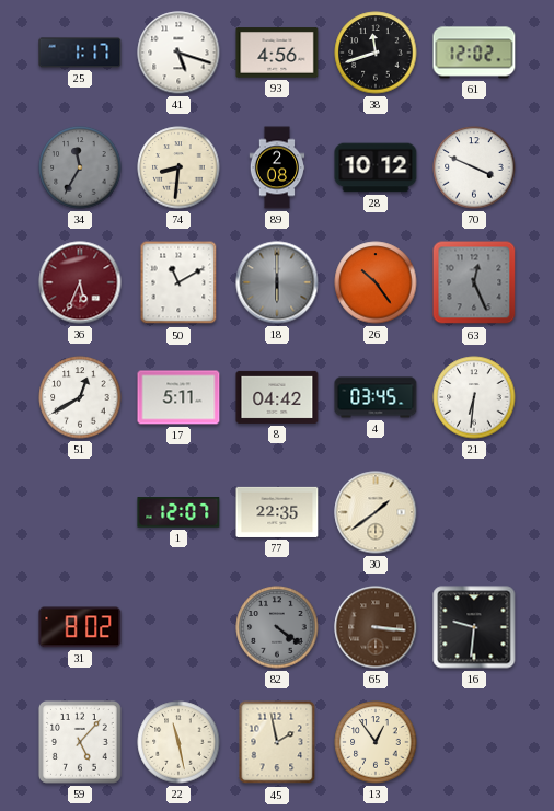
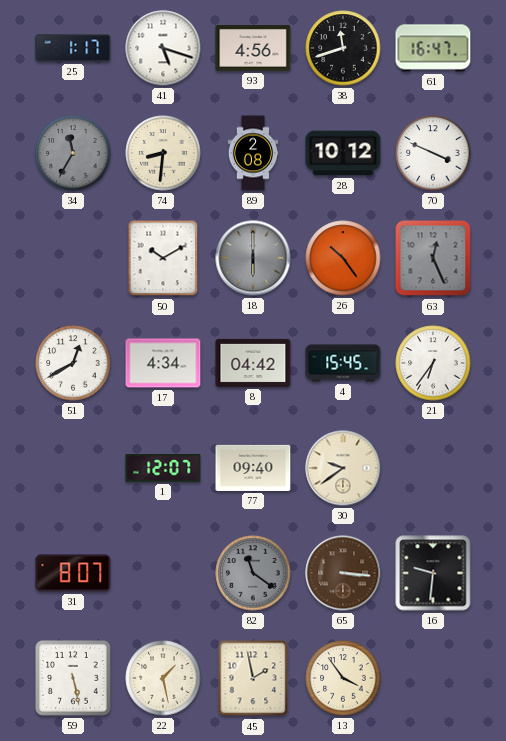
61: 12:02 -> 16:47
36: 5:34 -> none
50: 11:10 -> 10:10
17: 5:11 -> 4:34
4: 03:45 -> 15:45
21: 6:31 -> 6:36
77: 22:35 -> 09:40
30: 1:39 -> 9:39
31: 8:02 -> 8:07
82: 4:21 -> 11:21
59: 5:07 -> 5:28
22: 11:28 -> 1:28
13: 12:54 -> 3:54
